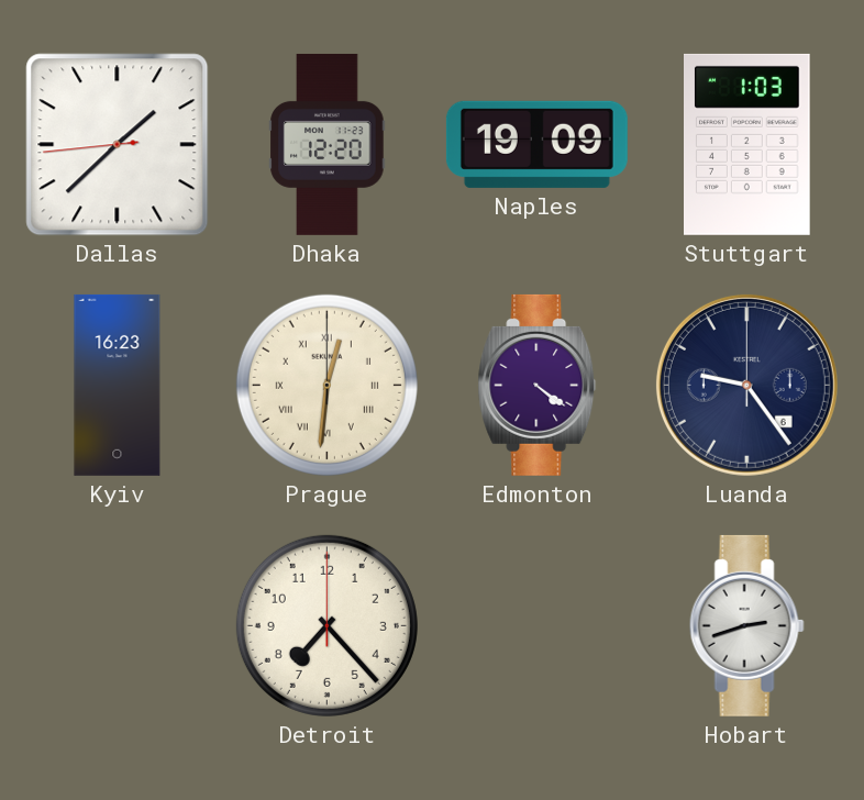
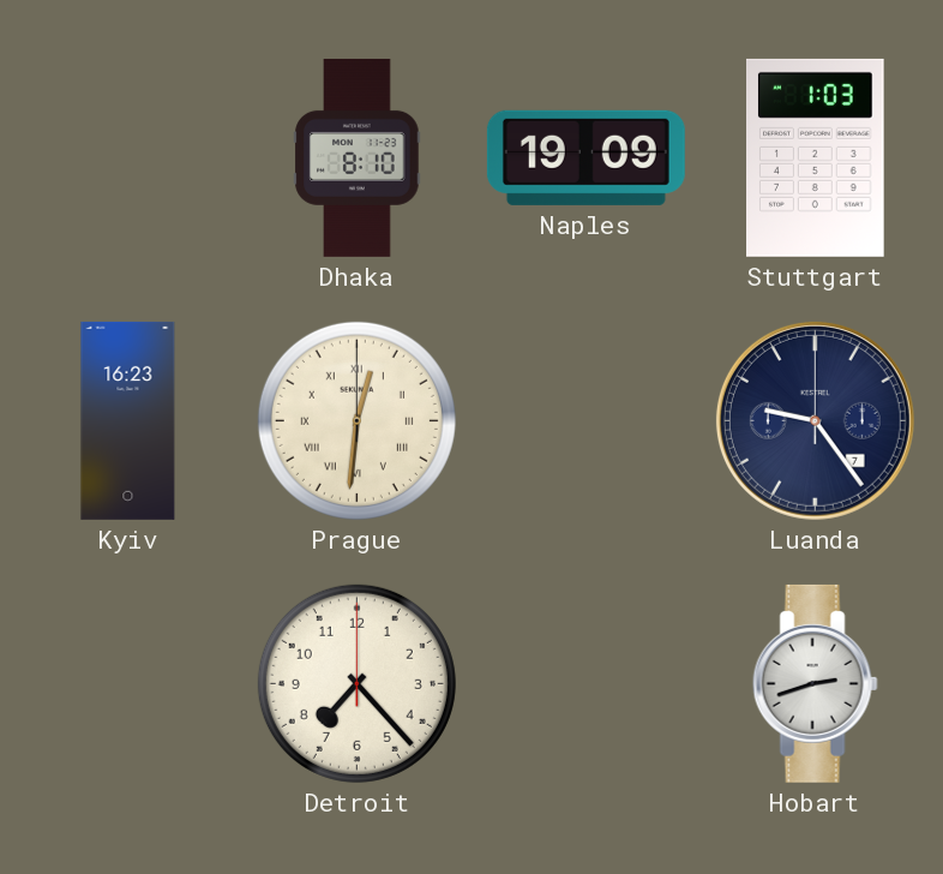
Dallas: 1:37 -> none
Dhaka: 12:20 -> 8:10
Edmonton: 4:21 -> none
Luanda date: 6 -> 7
